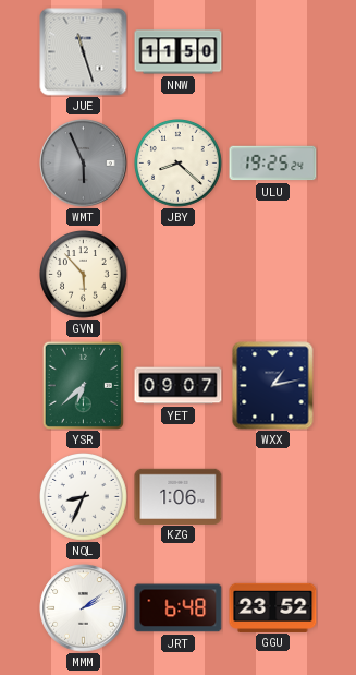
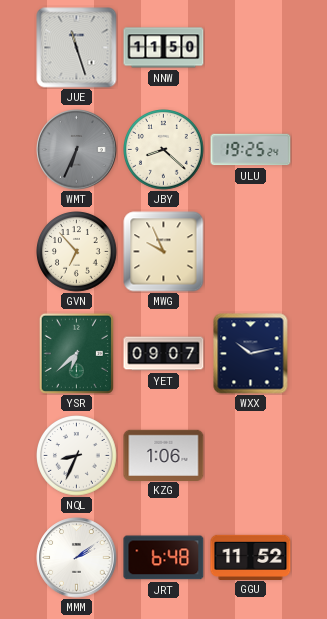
WMT: 5:56 -> 6:34
GVN: 5:53 -> 6:53
MWG: none -> 9:56
WXX: 1:13 -> 10:13
GGU: 23:52 -> 11:52
